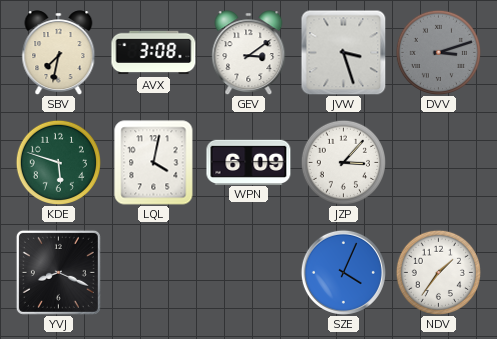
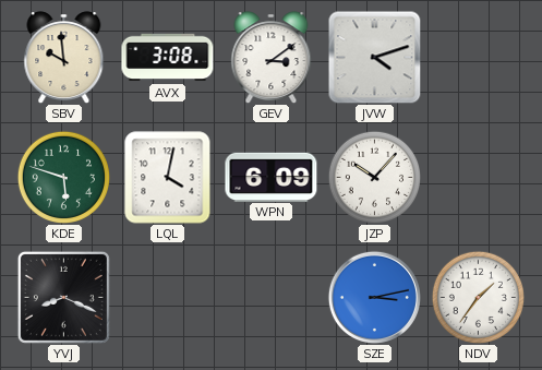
SBV: 7:32 -> 9:59
JVW: 3:27 -> 4:12
DVV: 3:12 -> none
JZP: 3:07 -> 10:07
SZE: 4:04 -> 3:13
